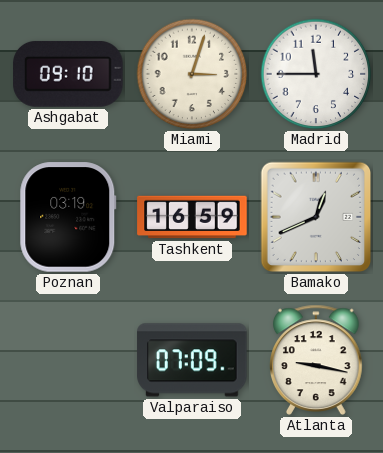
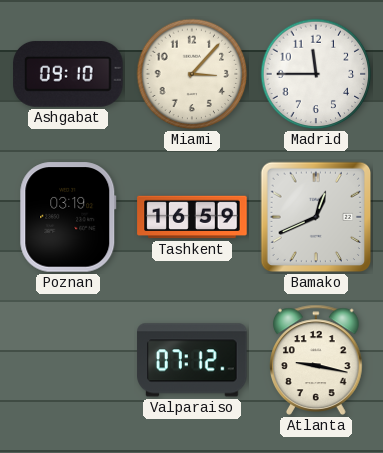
Miami: 3:03 -> 3:07
Valparaiso: 07:09 -> 07:12
